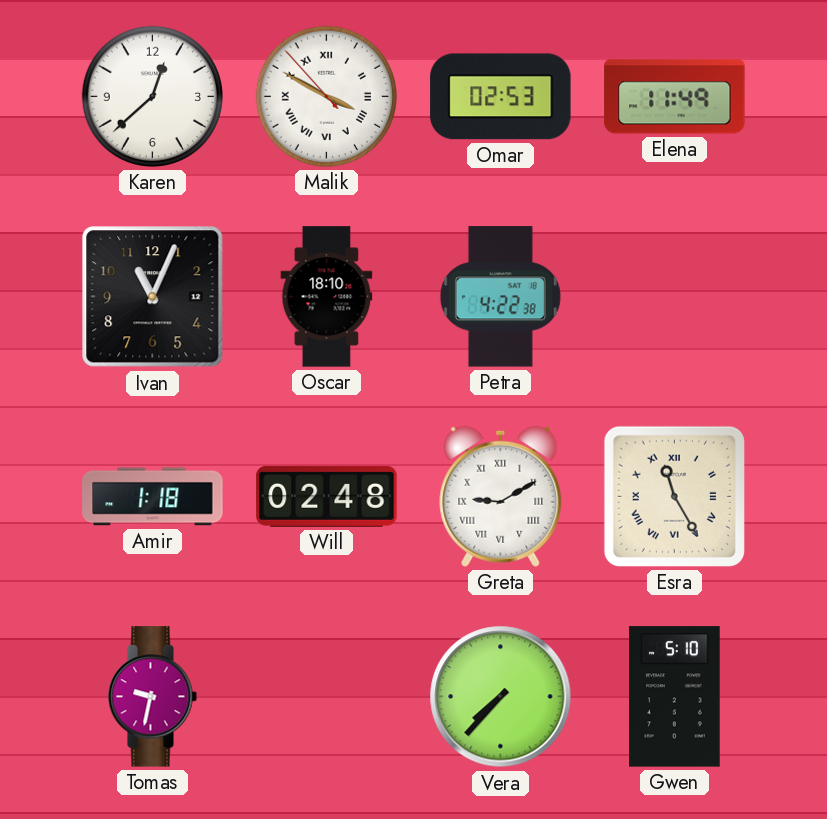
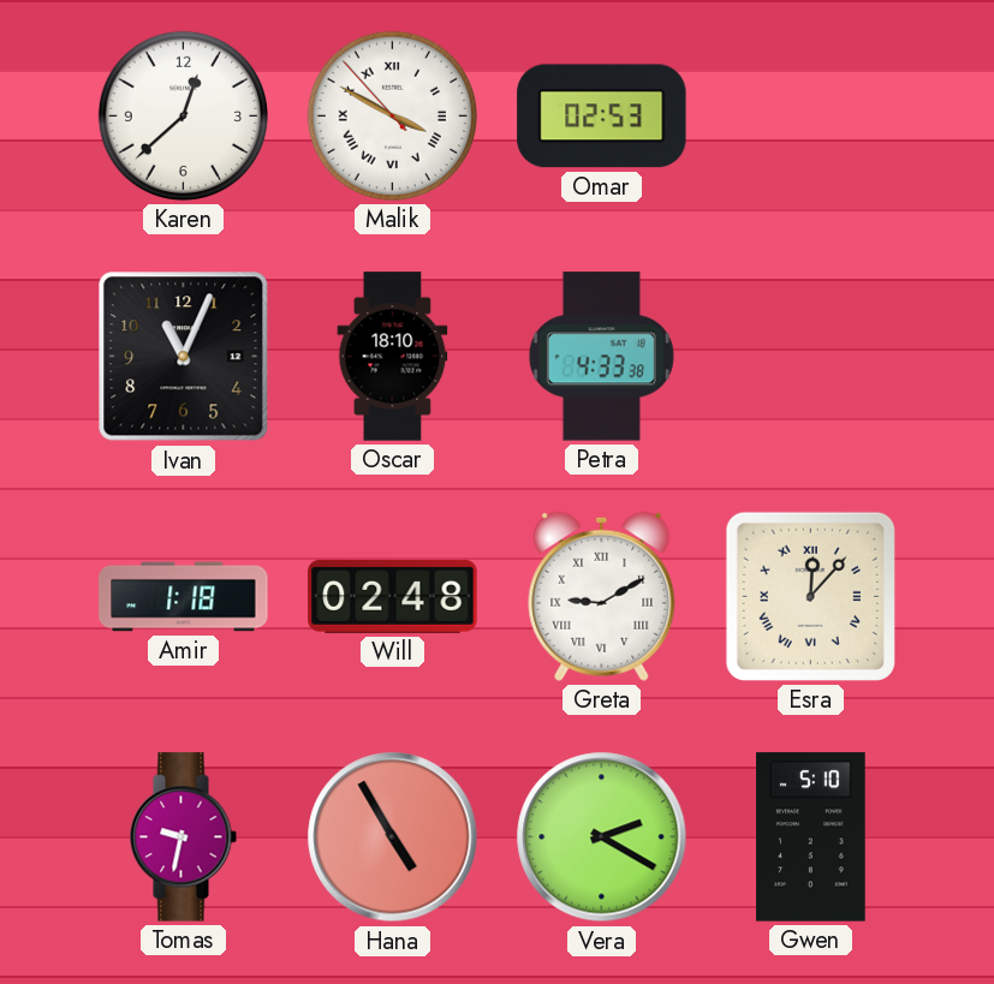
Elena: 11:49 -> none
Petra: 4:22 -> 4:33
Esra: 11:25 -> 12:07
Hana: none -> 4:55
Vera: 7:37 -> 2:20
